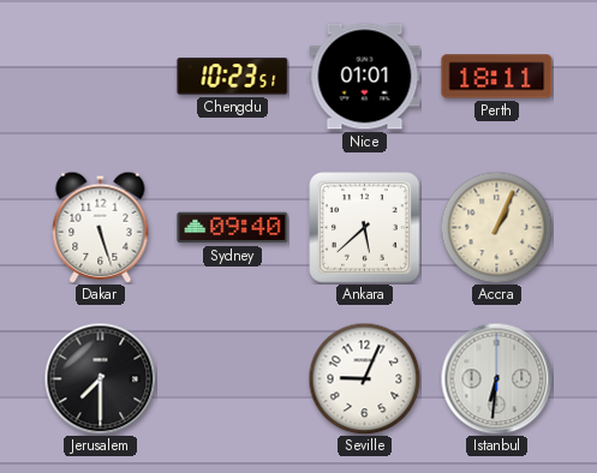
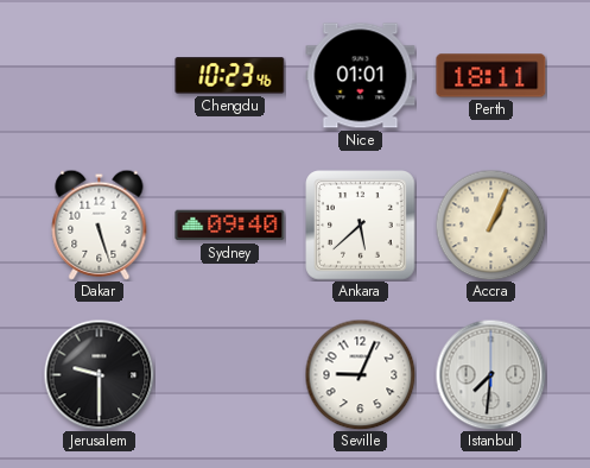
Chengdu: 10:23:51 -> 10:23:46
Jerusalem: 7:30 -> 9:30
Istanbul: 6:31 -> 7:31
